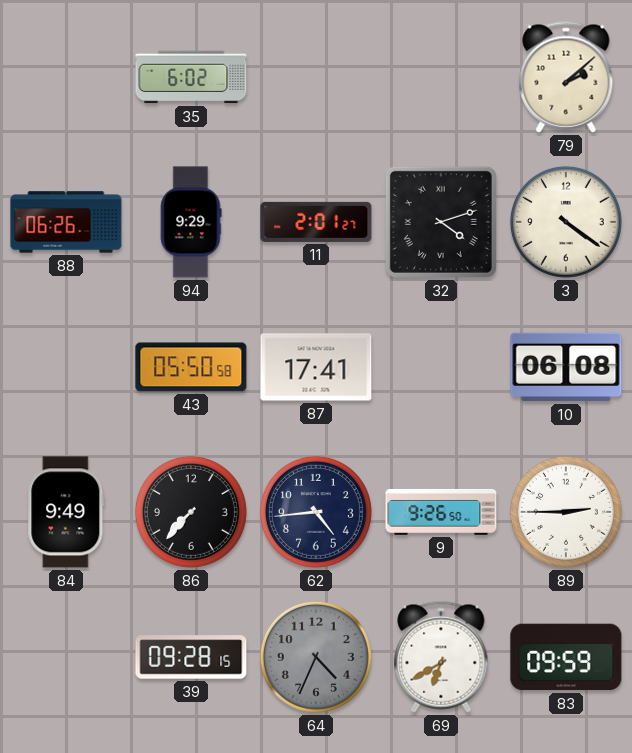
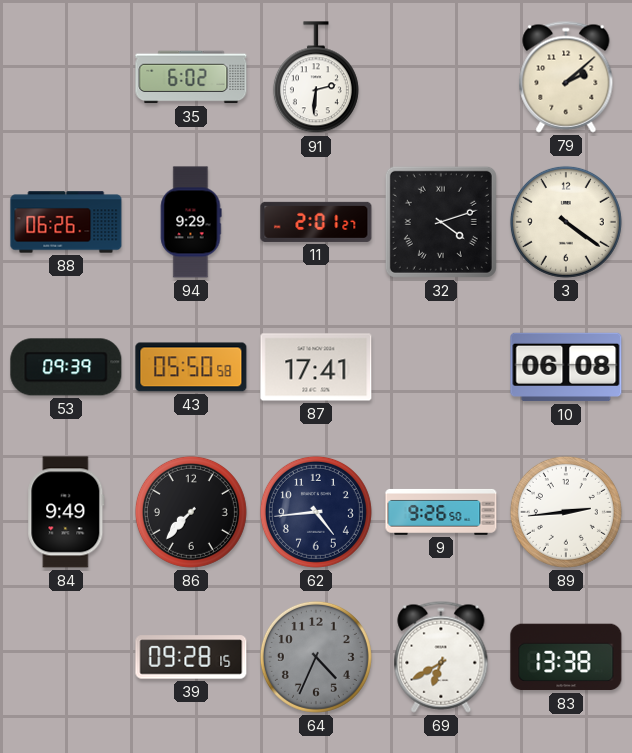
91: none -> 2:31
53: none -> 09:39
89: 2:45 -> 2:44
83: 09:59 -> 13:38
